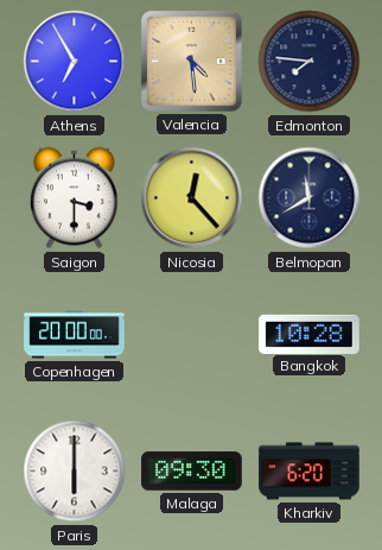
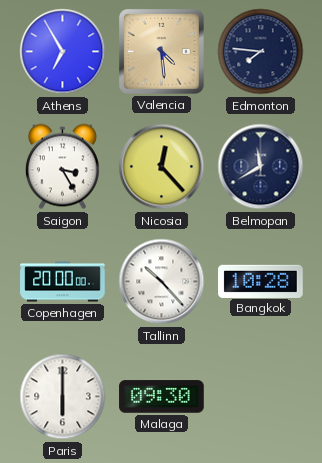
Saigon: 3:30 -> 3:25
Tallinn: none -> 10:23
Kharkiv: 6:20 -> none
